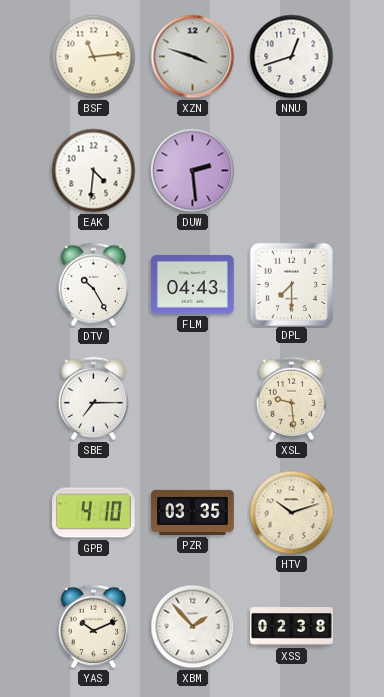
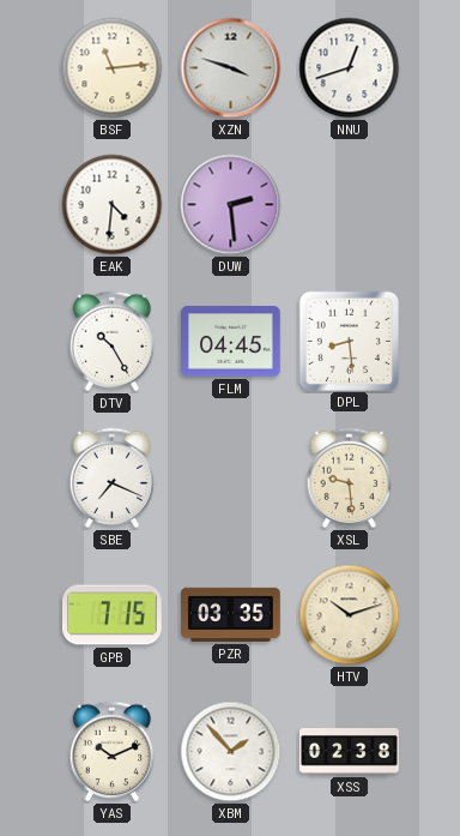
FLM: 04:43 -> 04:45
DPL: 7:30 -> 8:29
SBE: 7:15 -> 7:19
GPB: 4:10 -> 7:15
